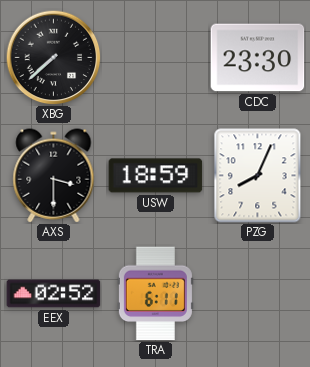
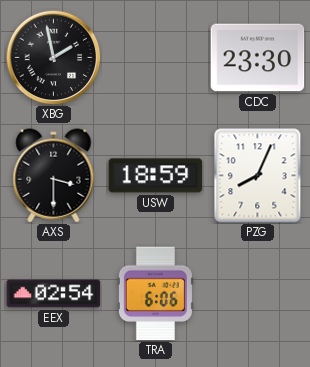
XBG: 7:38 -> 1:58
EEX: 02:52 -> 02:54
TRA: 6:11 -> 6:06
